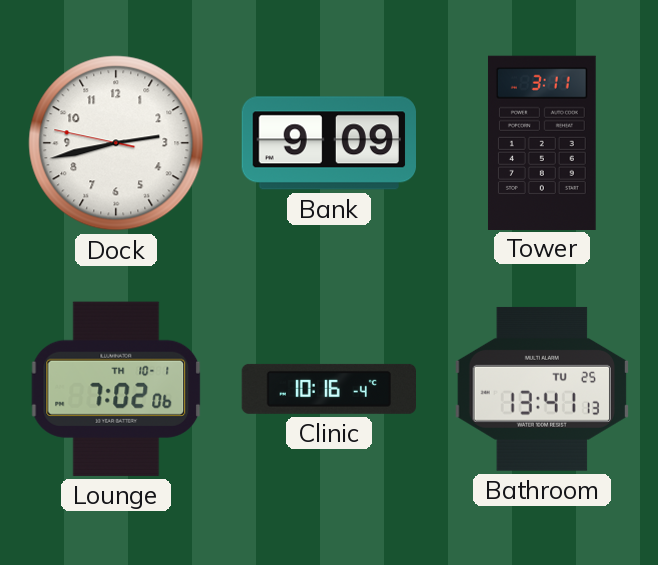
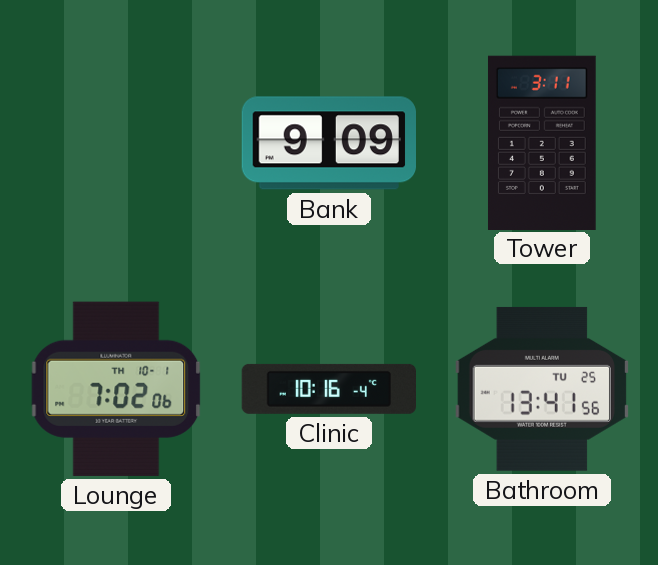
Dock: 2:42 -> none
Bathroom: 13:41:13 -> 13:41:56
